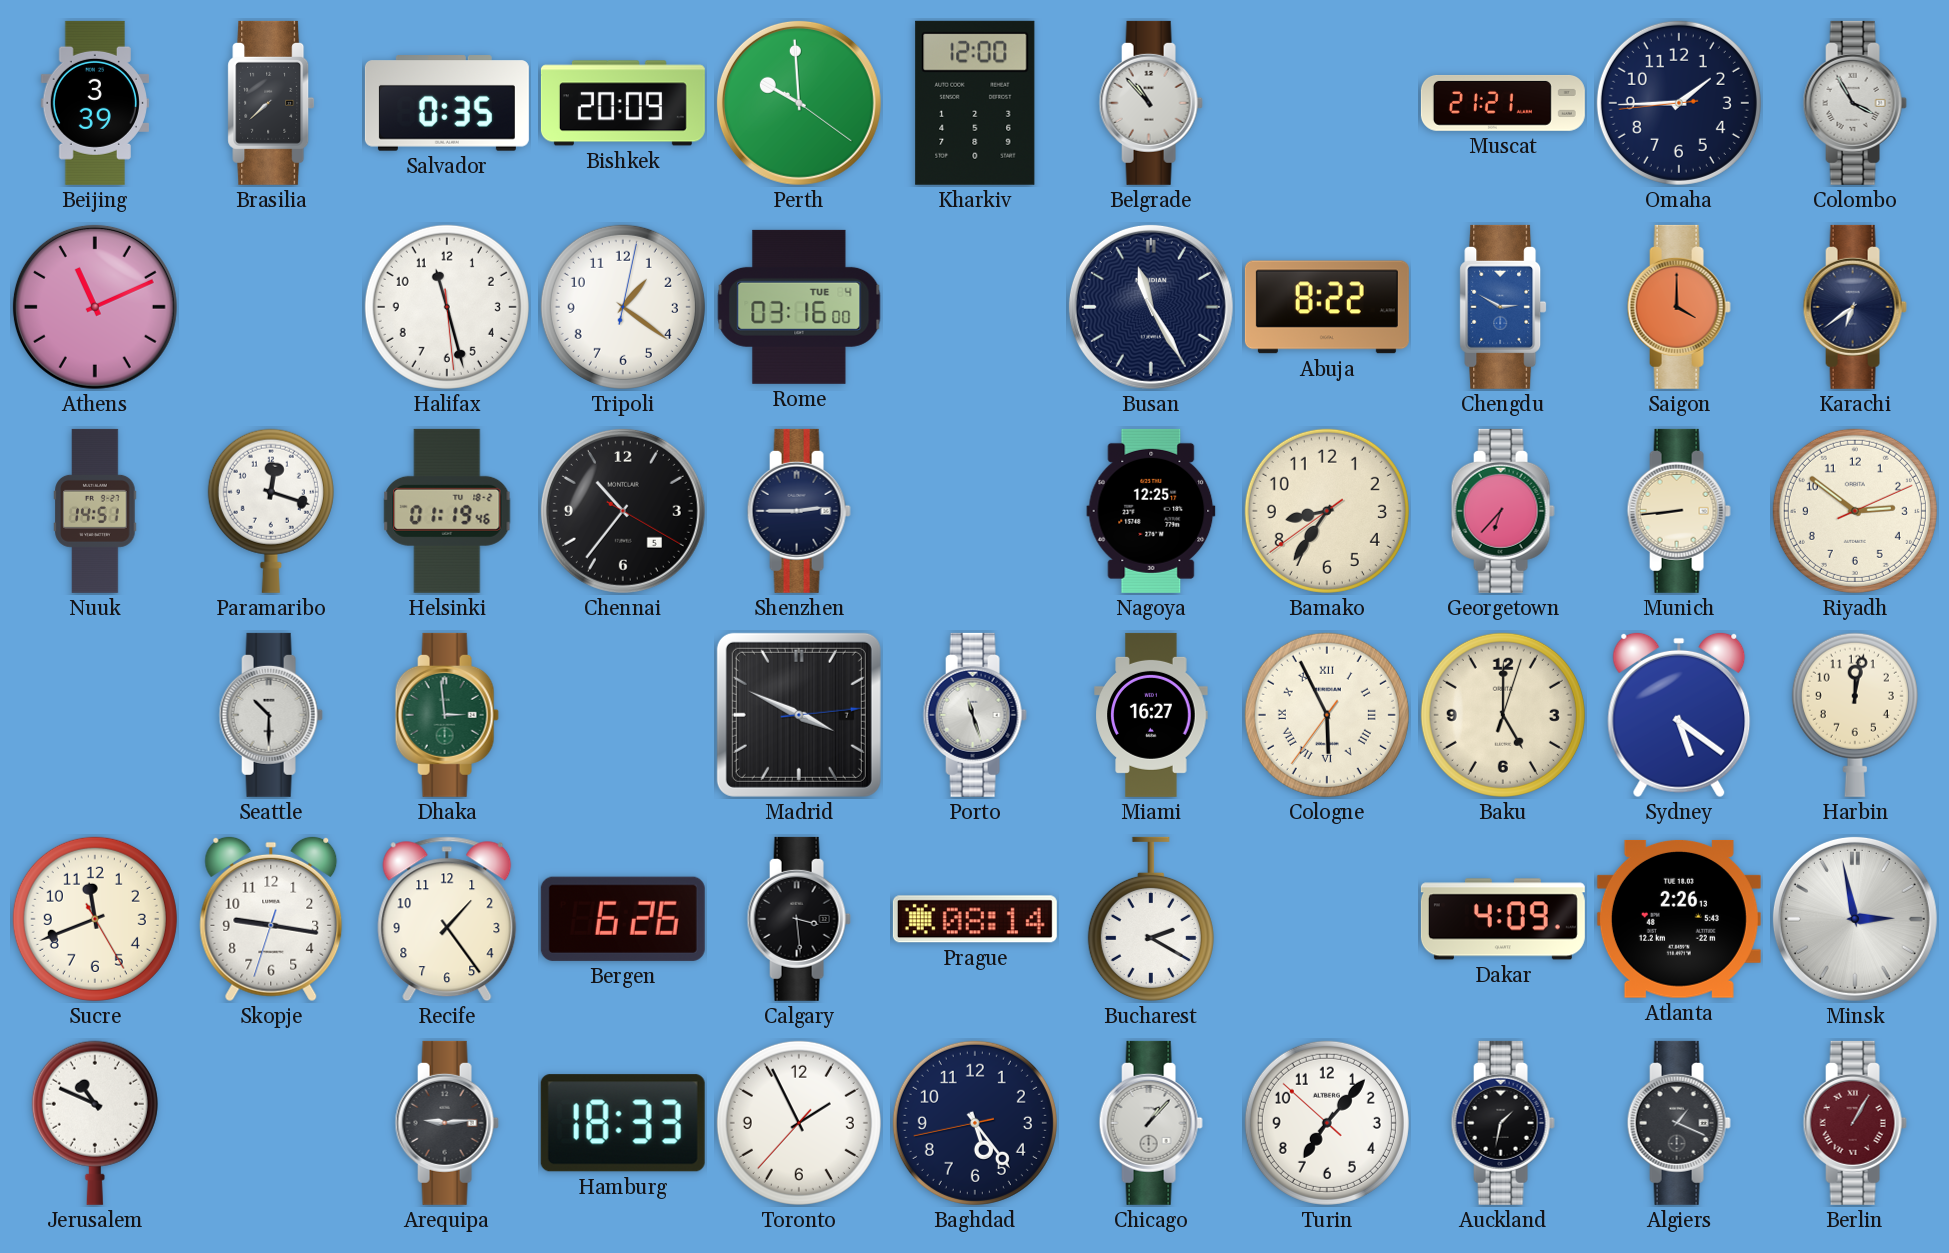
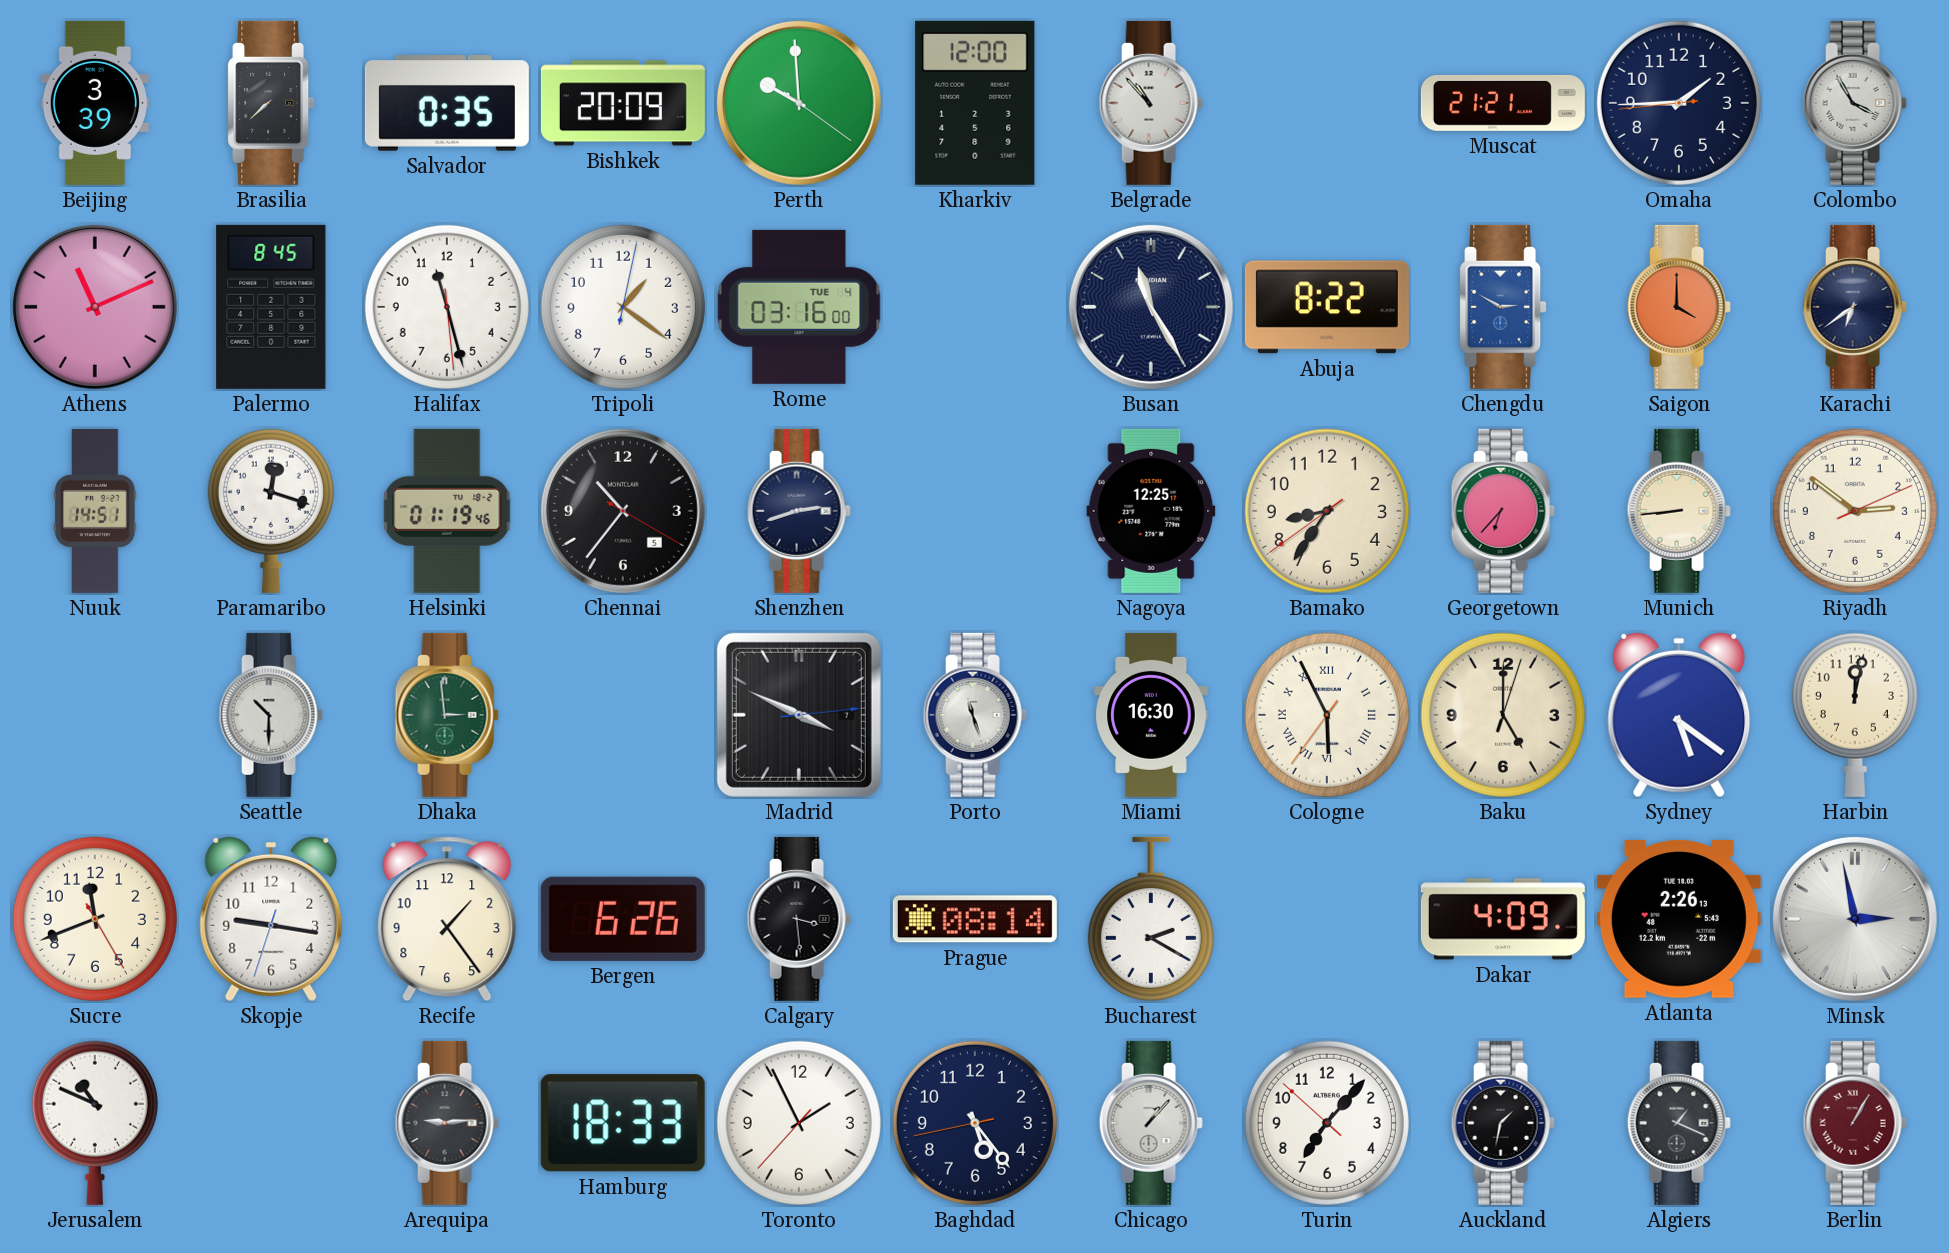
Palermo: none -> 8:45
Shenzhen: 2:45 -> 2:42
Miami: 16:27 -> 16:30
